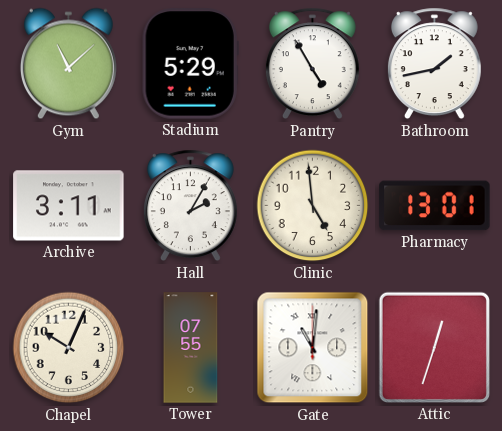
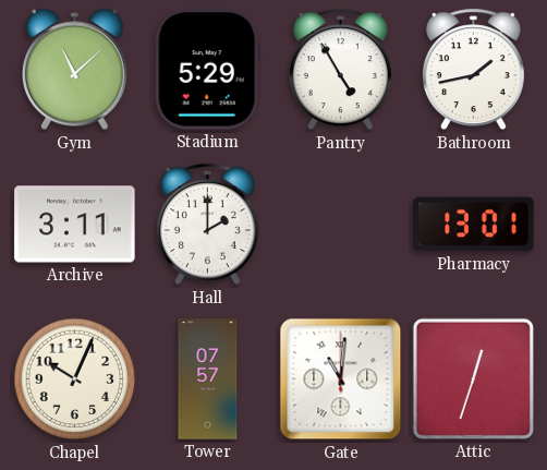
Hall: 2:05 -> 2:00
Clinic: 4:59 -> none
Tower: 07:55 -> 07:57
